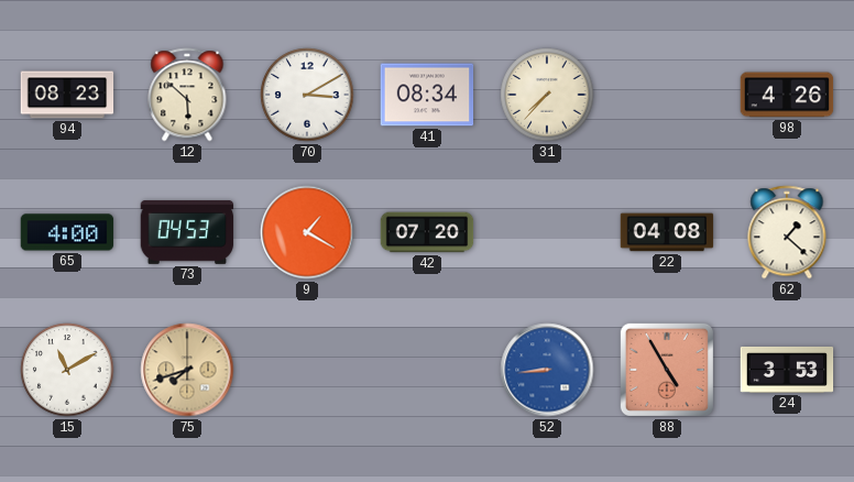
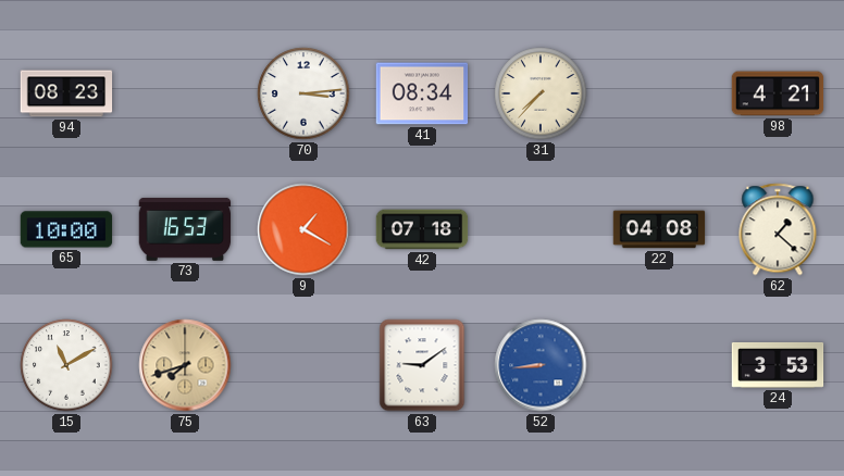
12: 5:52 -> none
70: 3:10 -> 3:14
98: 4:26 -> 4:21
65: 4:00 -> 10:00
73: 04:53 -> 16:53
42: 07:20 -> 07:18
63: none -> 9:09
88: 4:55 -> none
